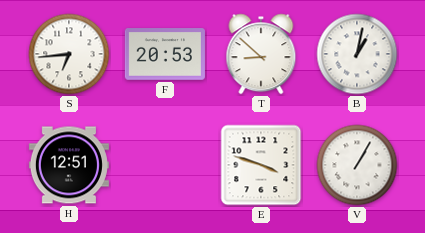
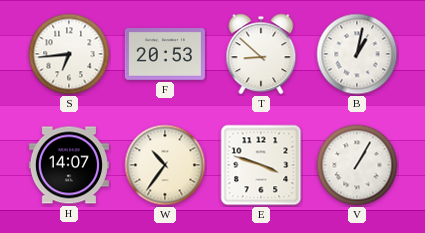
H: 12:51 -> 14:07
W: none -> 10:36
